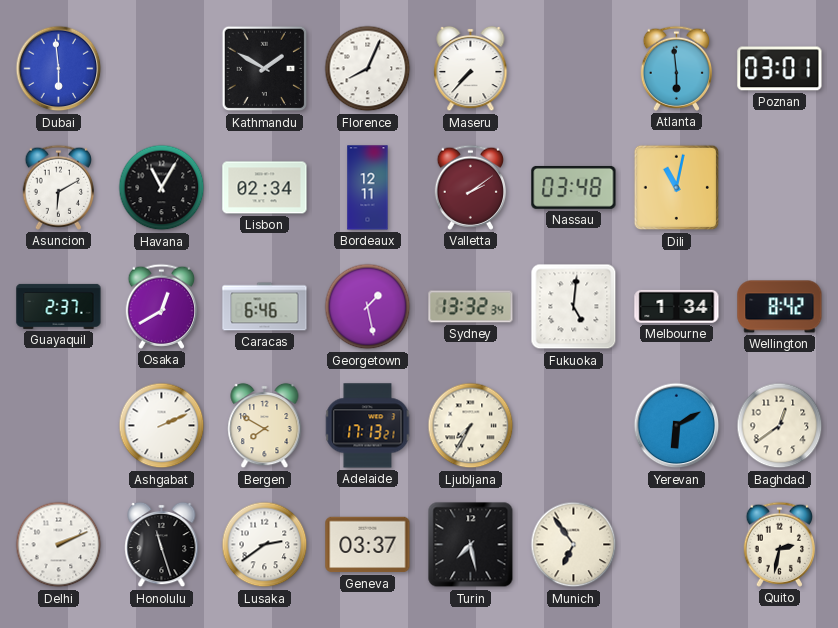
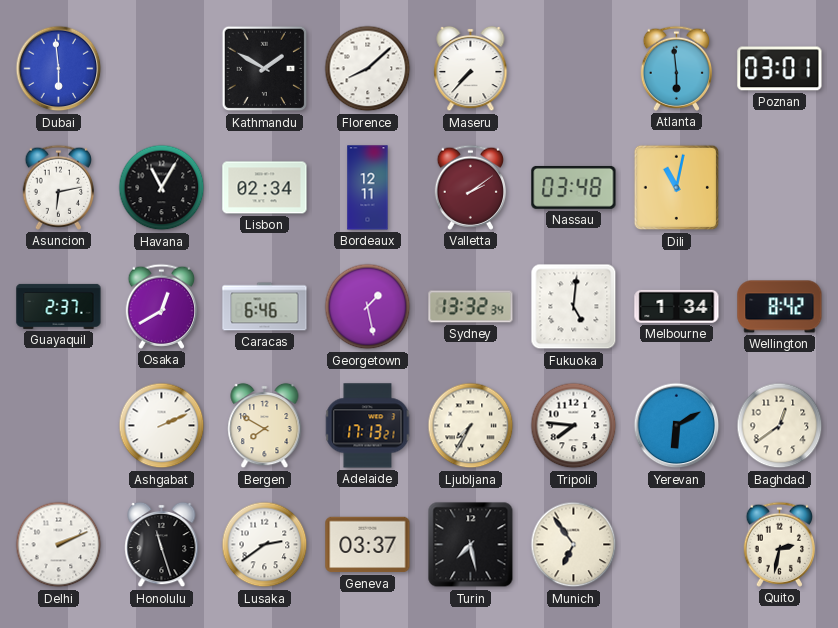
Florence: 8:04 -> 8:08
Asuncion: 6:10 -> 6:13
Tripoli: none -> 7:46
